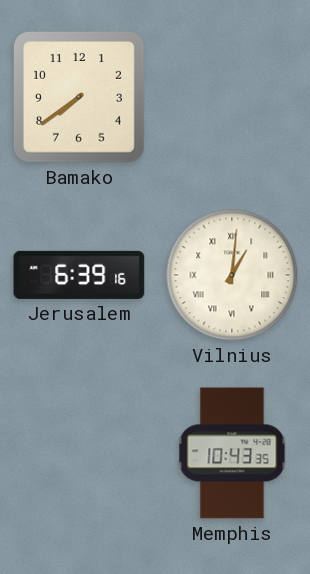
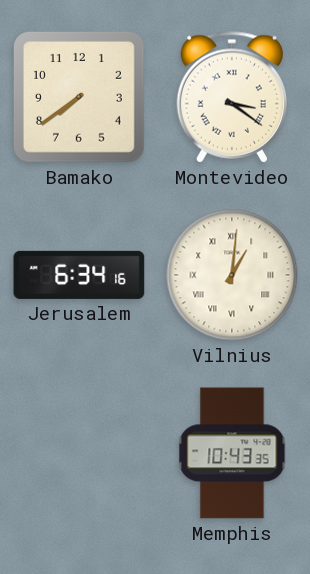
Montevideo: none -> 3:21
Jerusalem: 6:39 -> 6:34
